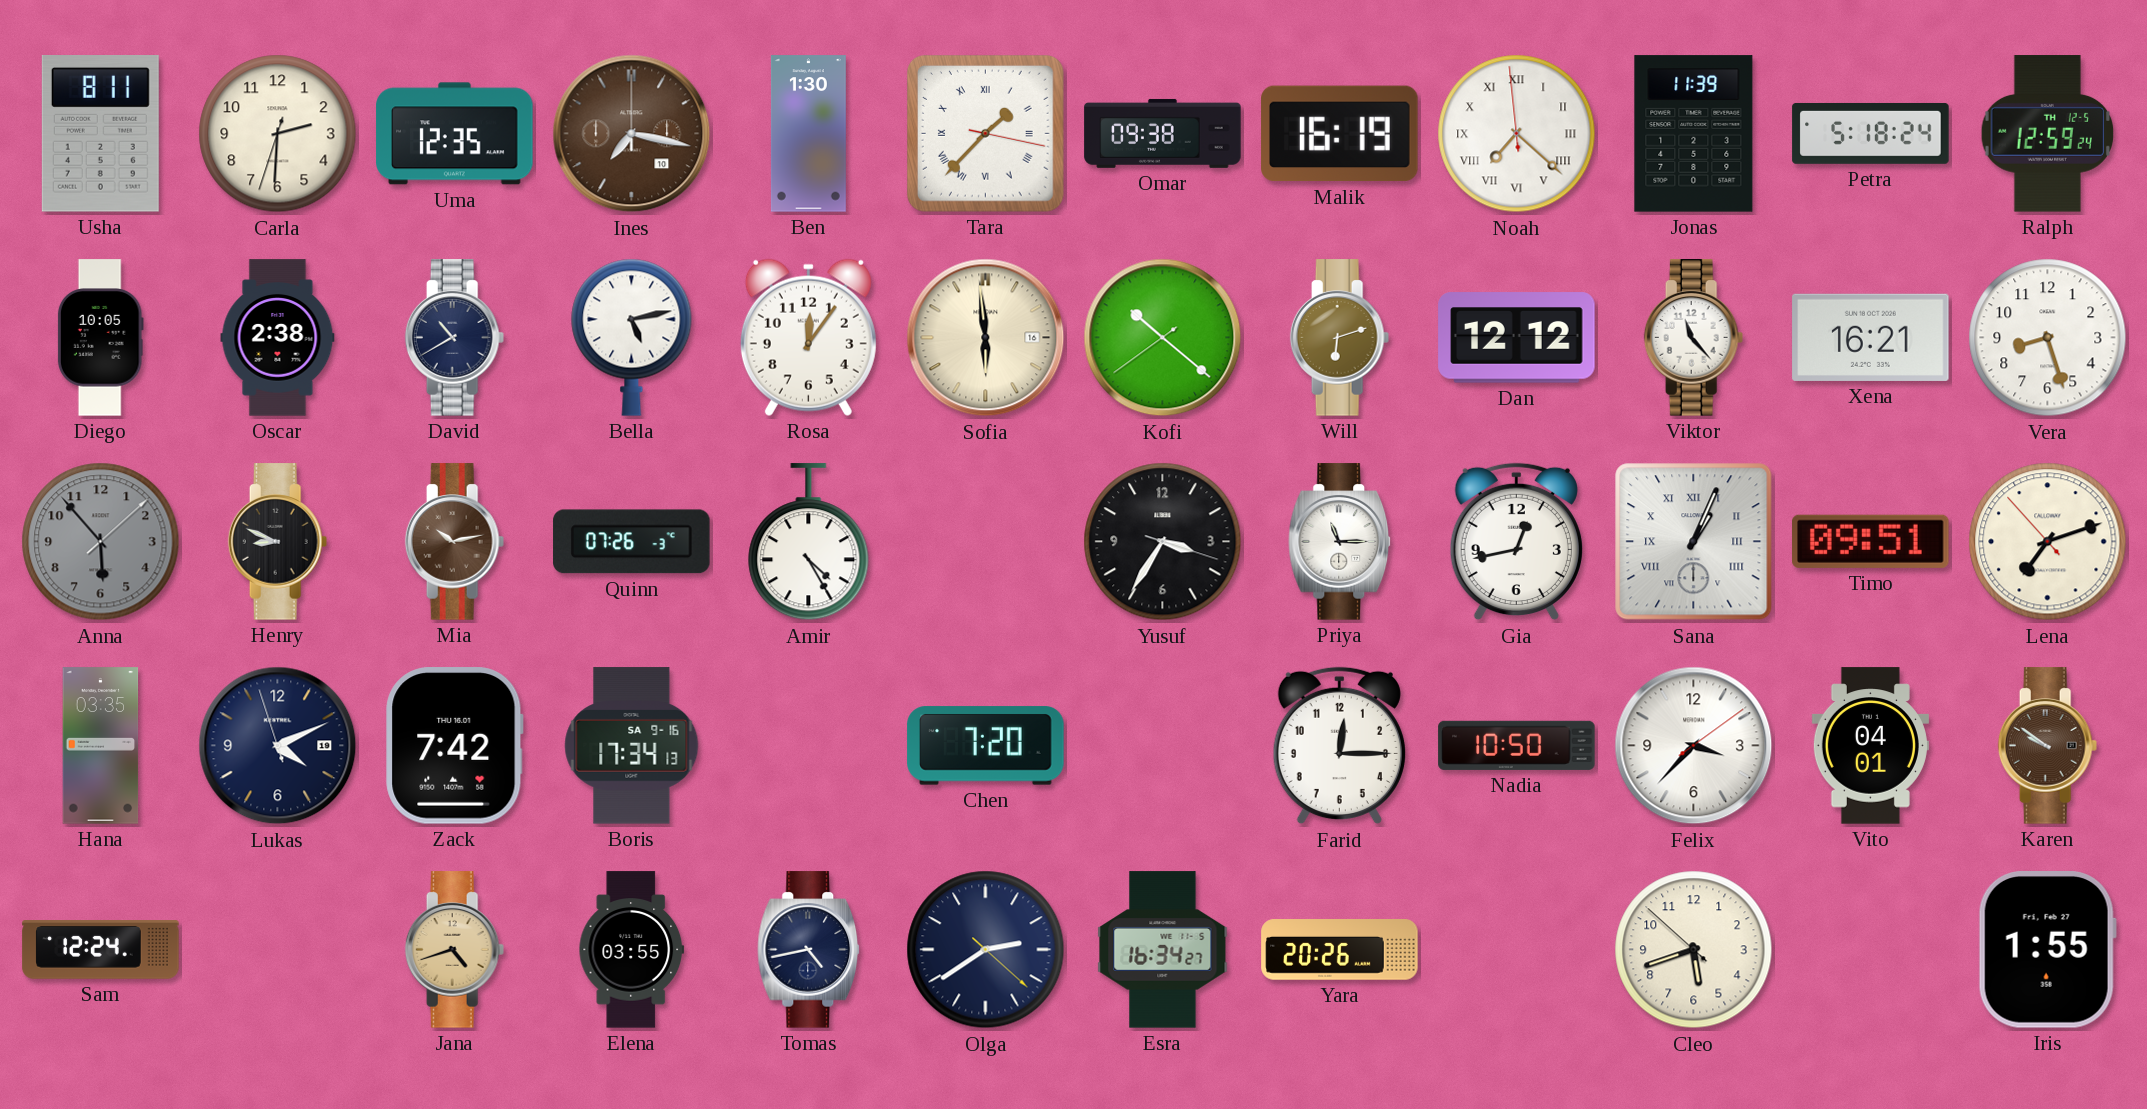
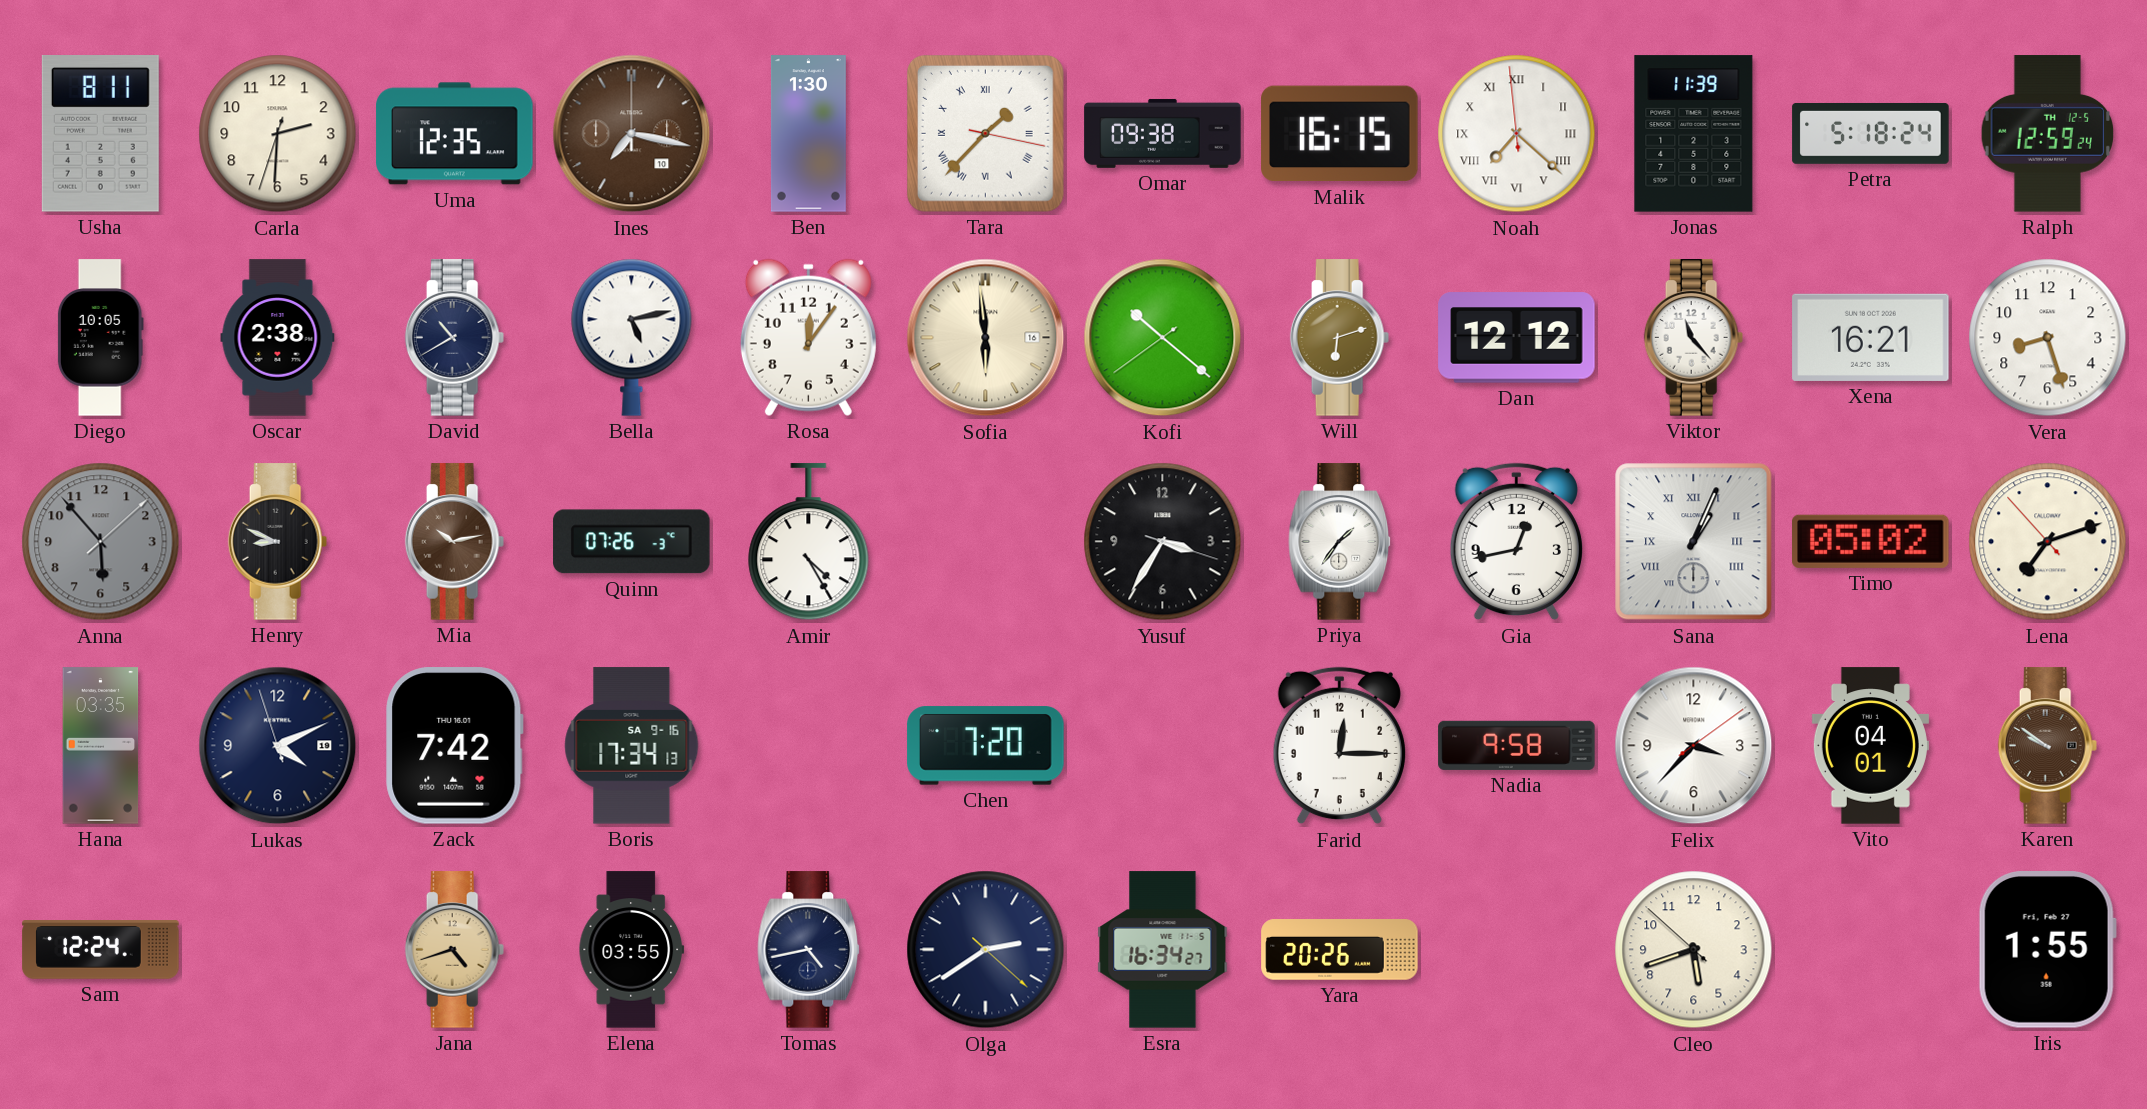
Malik: 16:19 -> 16:15
Priya: 11:15 -> 1:36
Timo: 09:51 -> 05:02
Nadia: 10:50 -> 9:58
